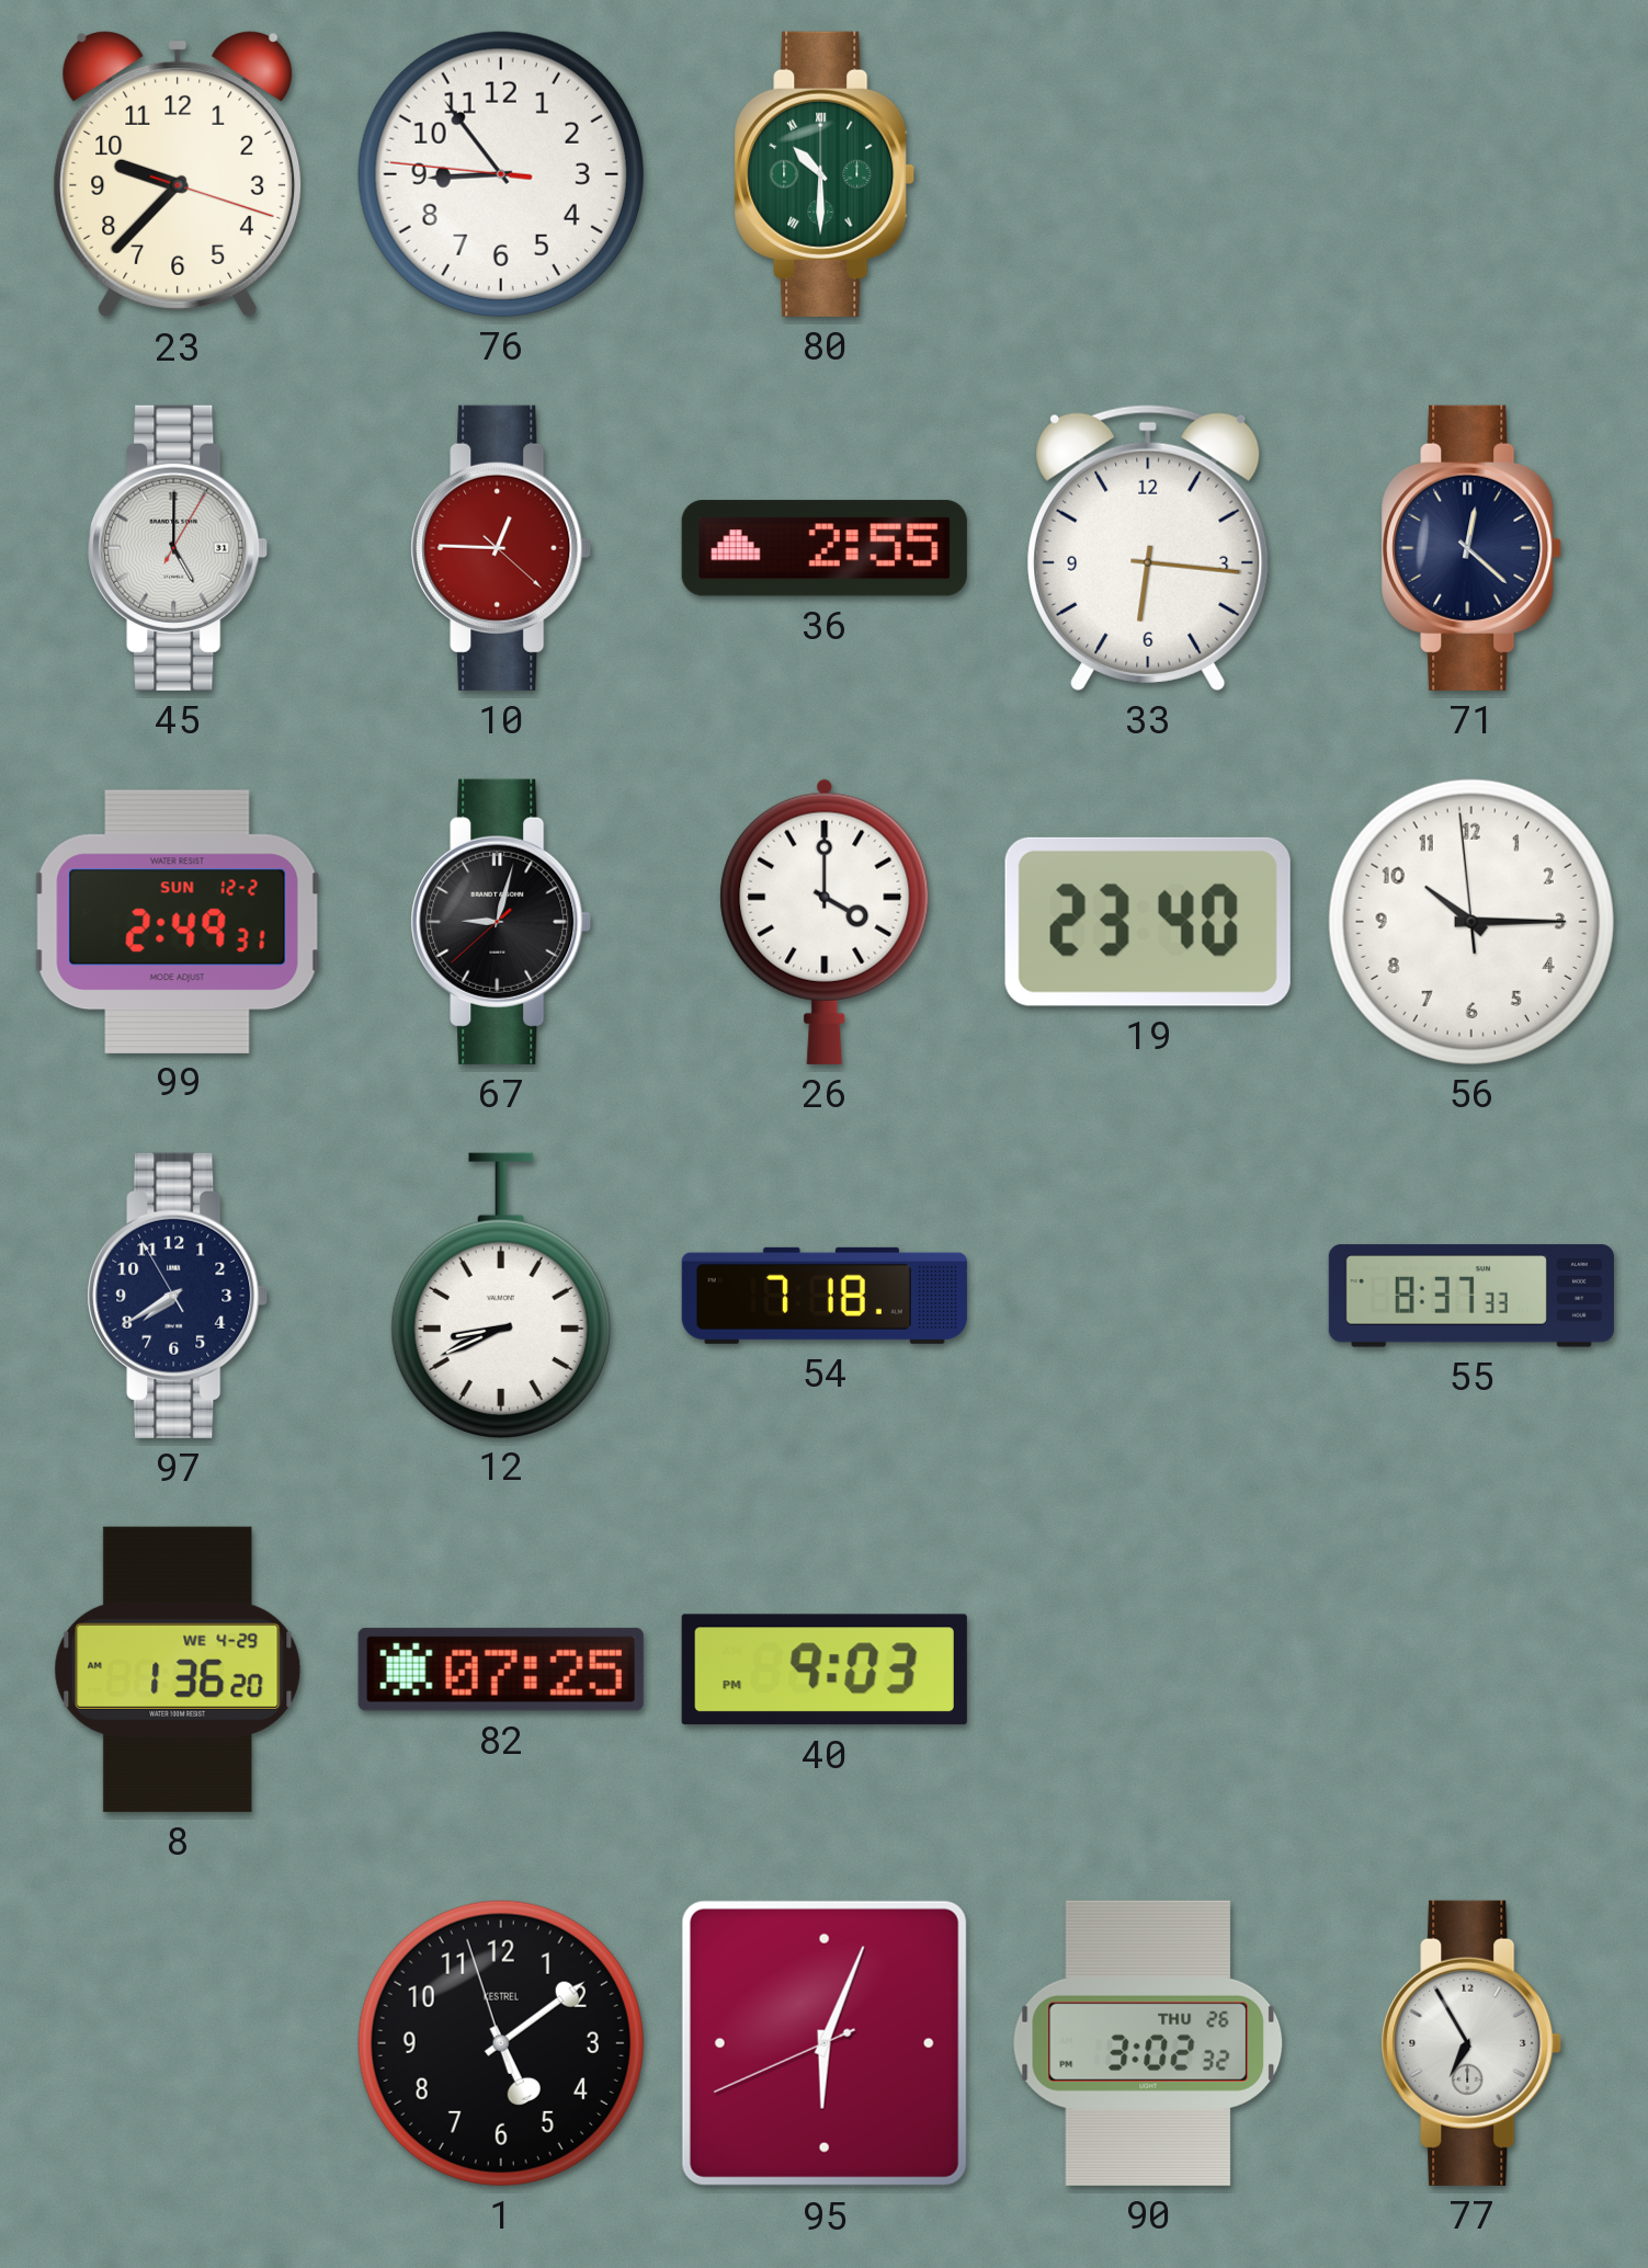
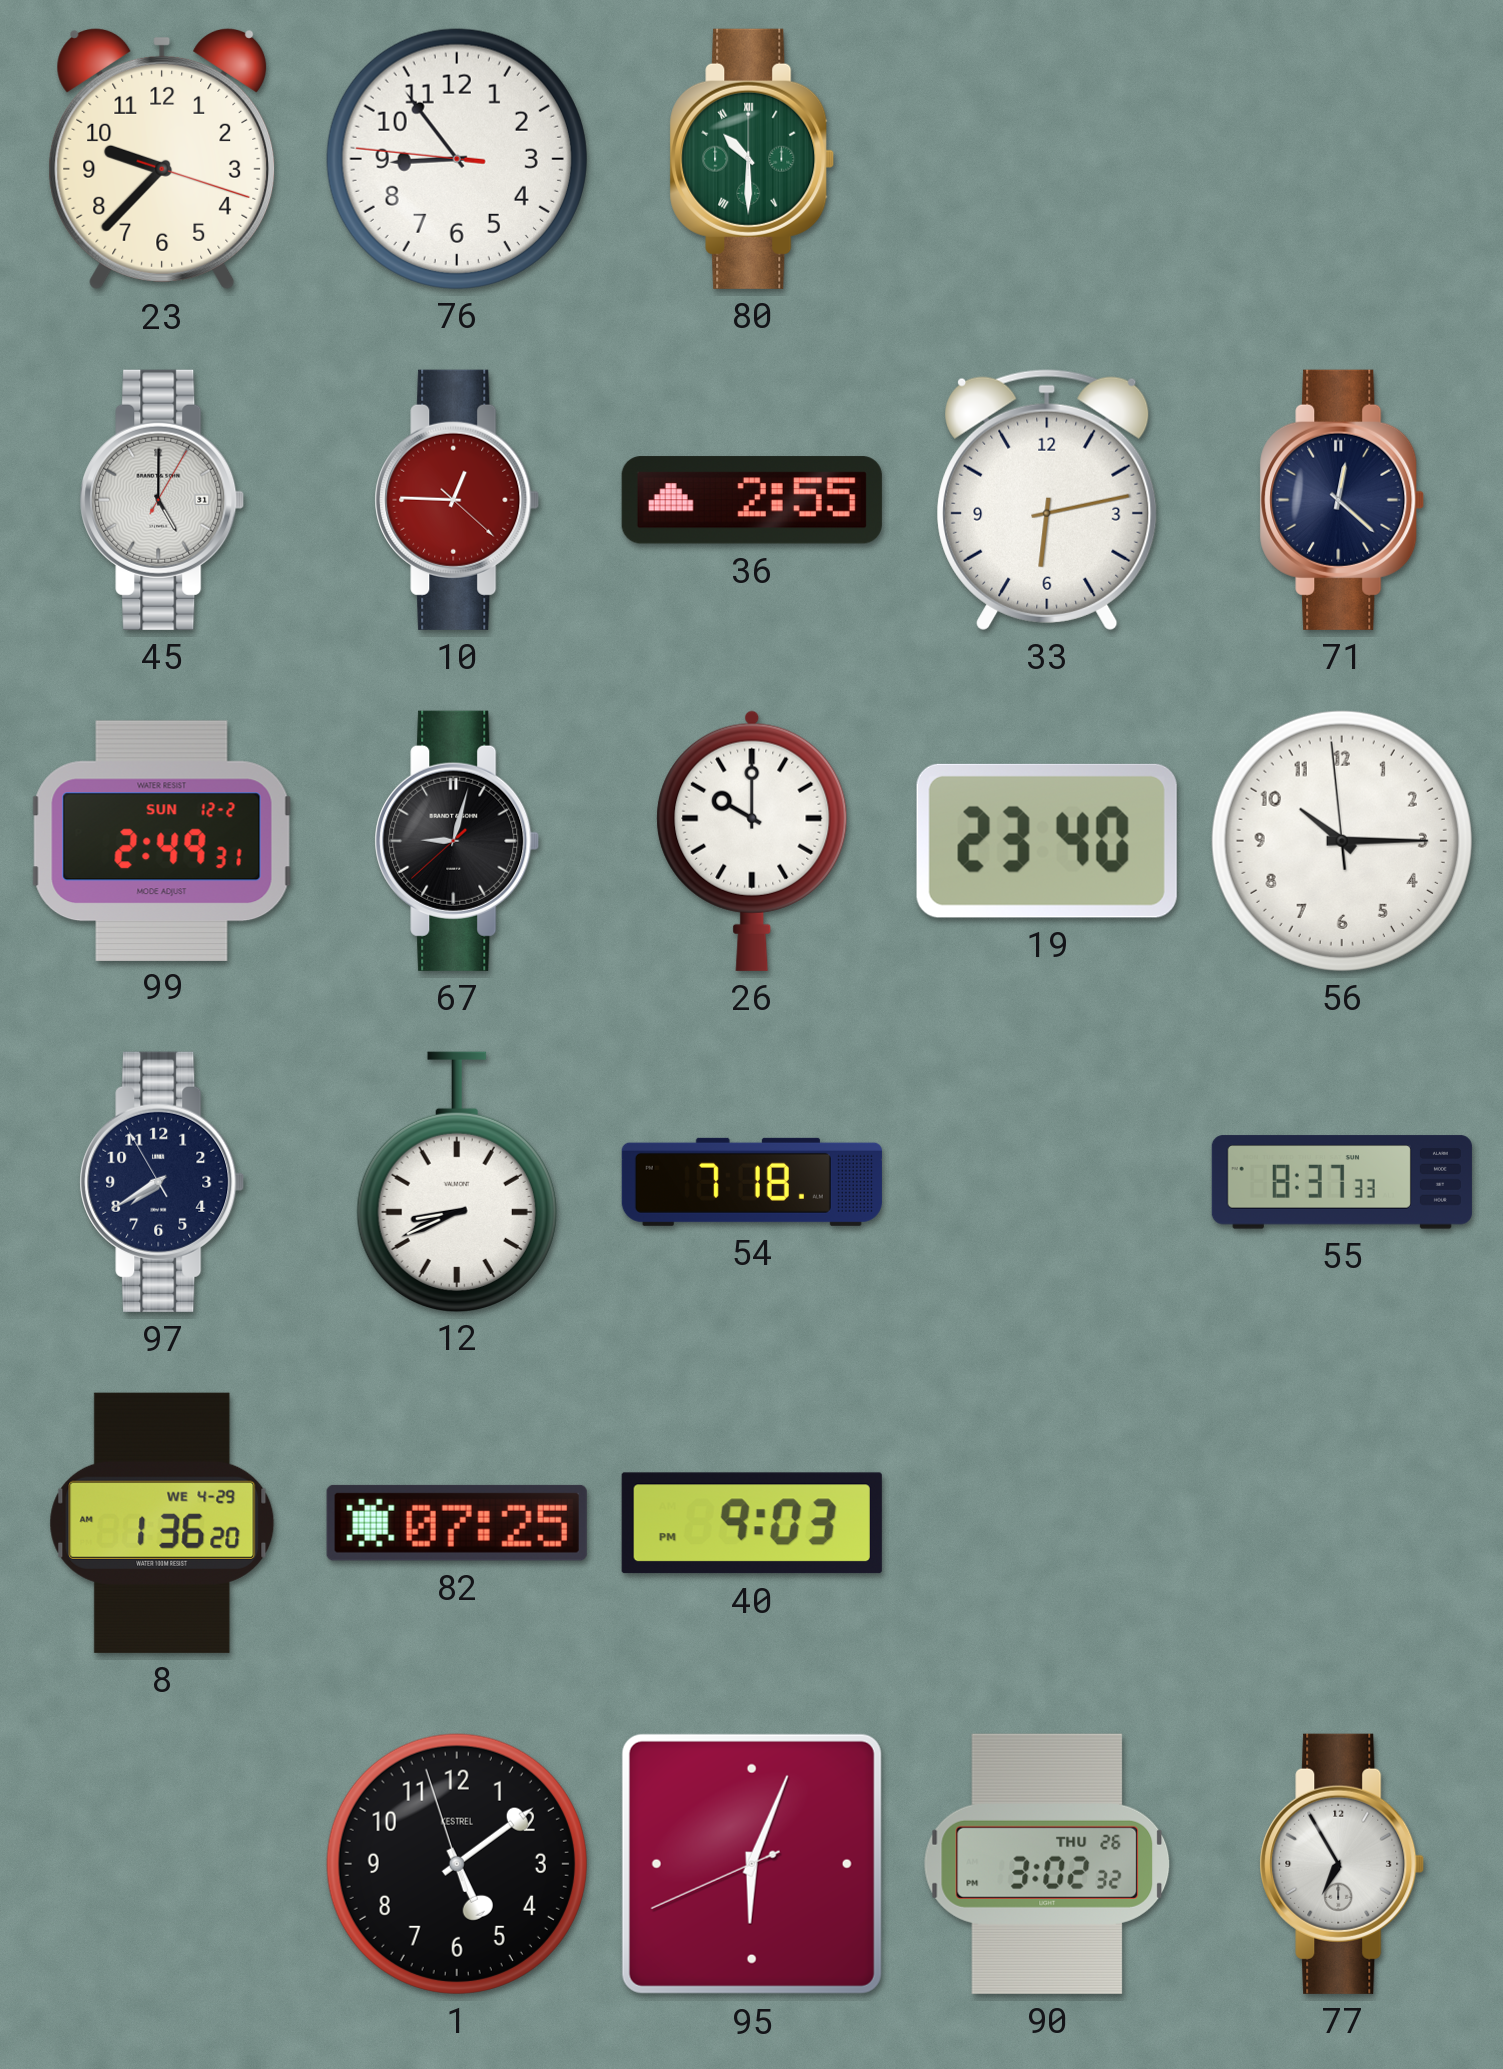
33: 6:16 -> 6:13
26: 4:00 -> 10:00
